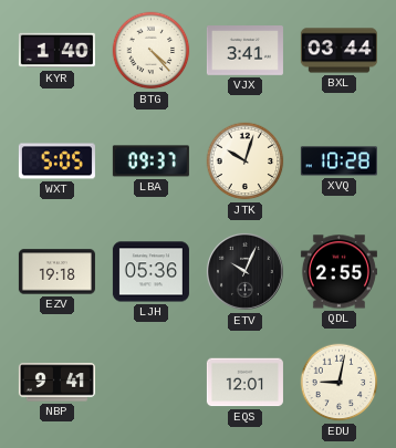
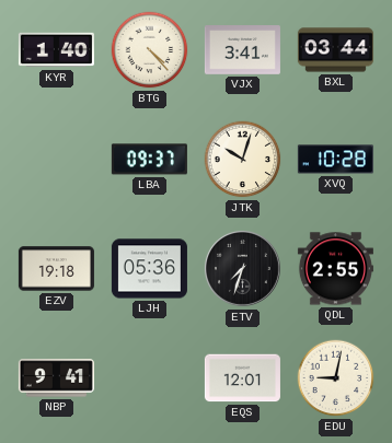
WXT: 5:05 -> none
ETV: 10:04 -> 7:33
